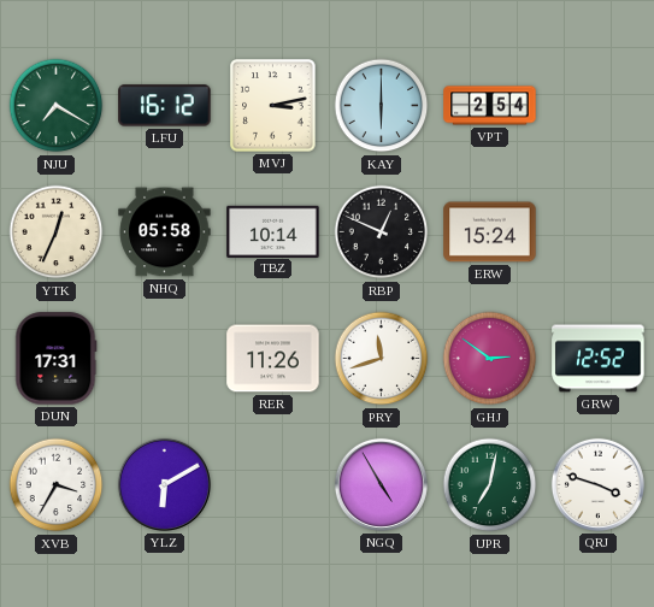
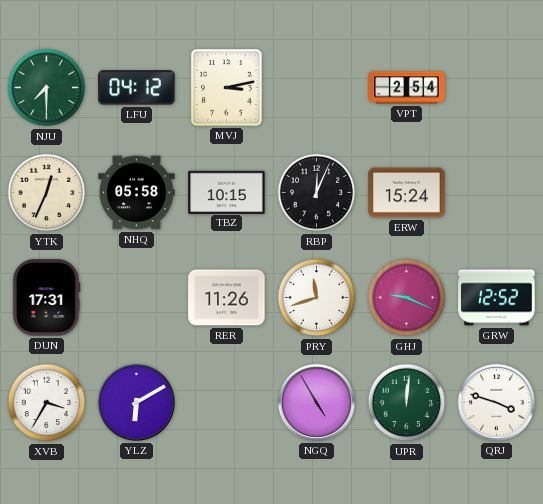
NJU: 7:20 -> 7:30
LFU: 16:12 -> 04:12
KAY: 6:00 -> none
TBZ: 10:14 -> 10:15
RBP: 12:49 -> 12:04
GHJ: 2:51 -> 9:19
UPR: 7:02 -> 12:01
